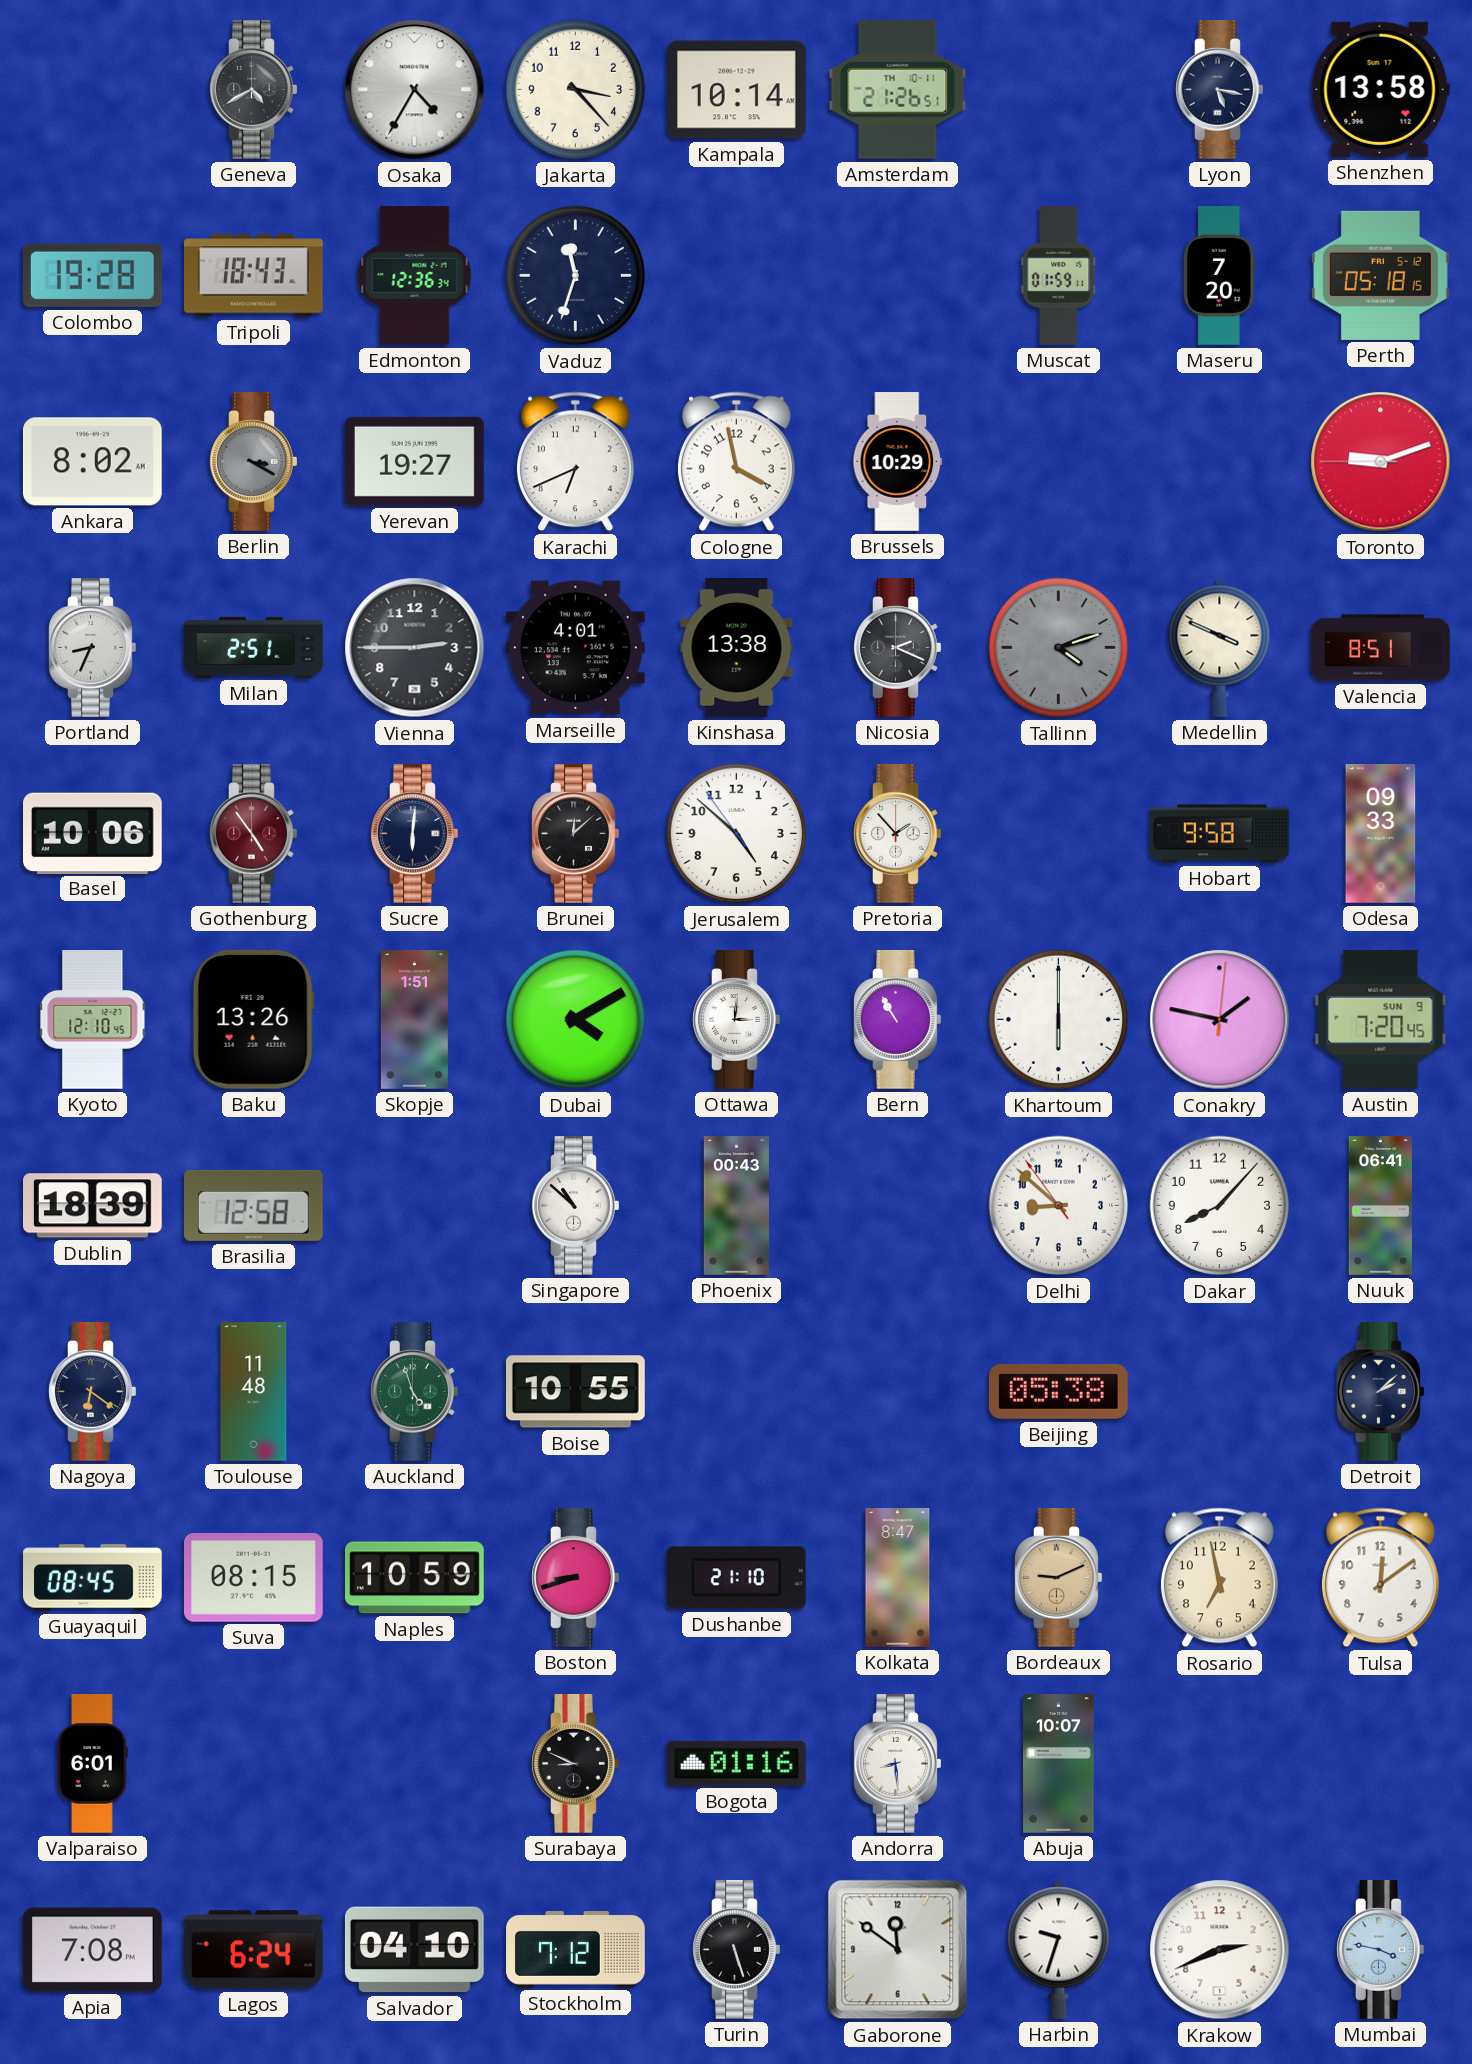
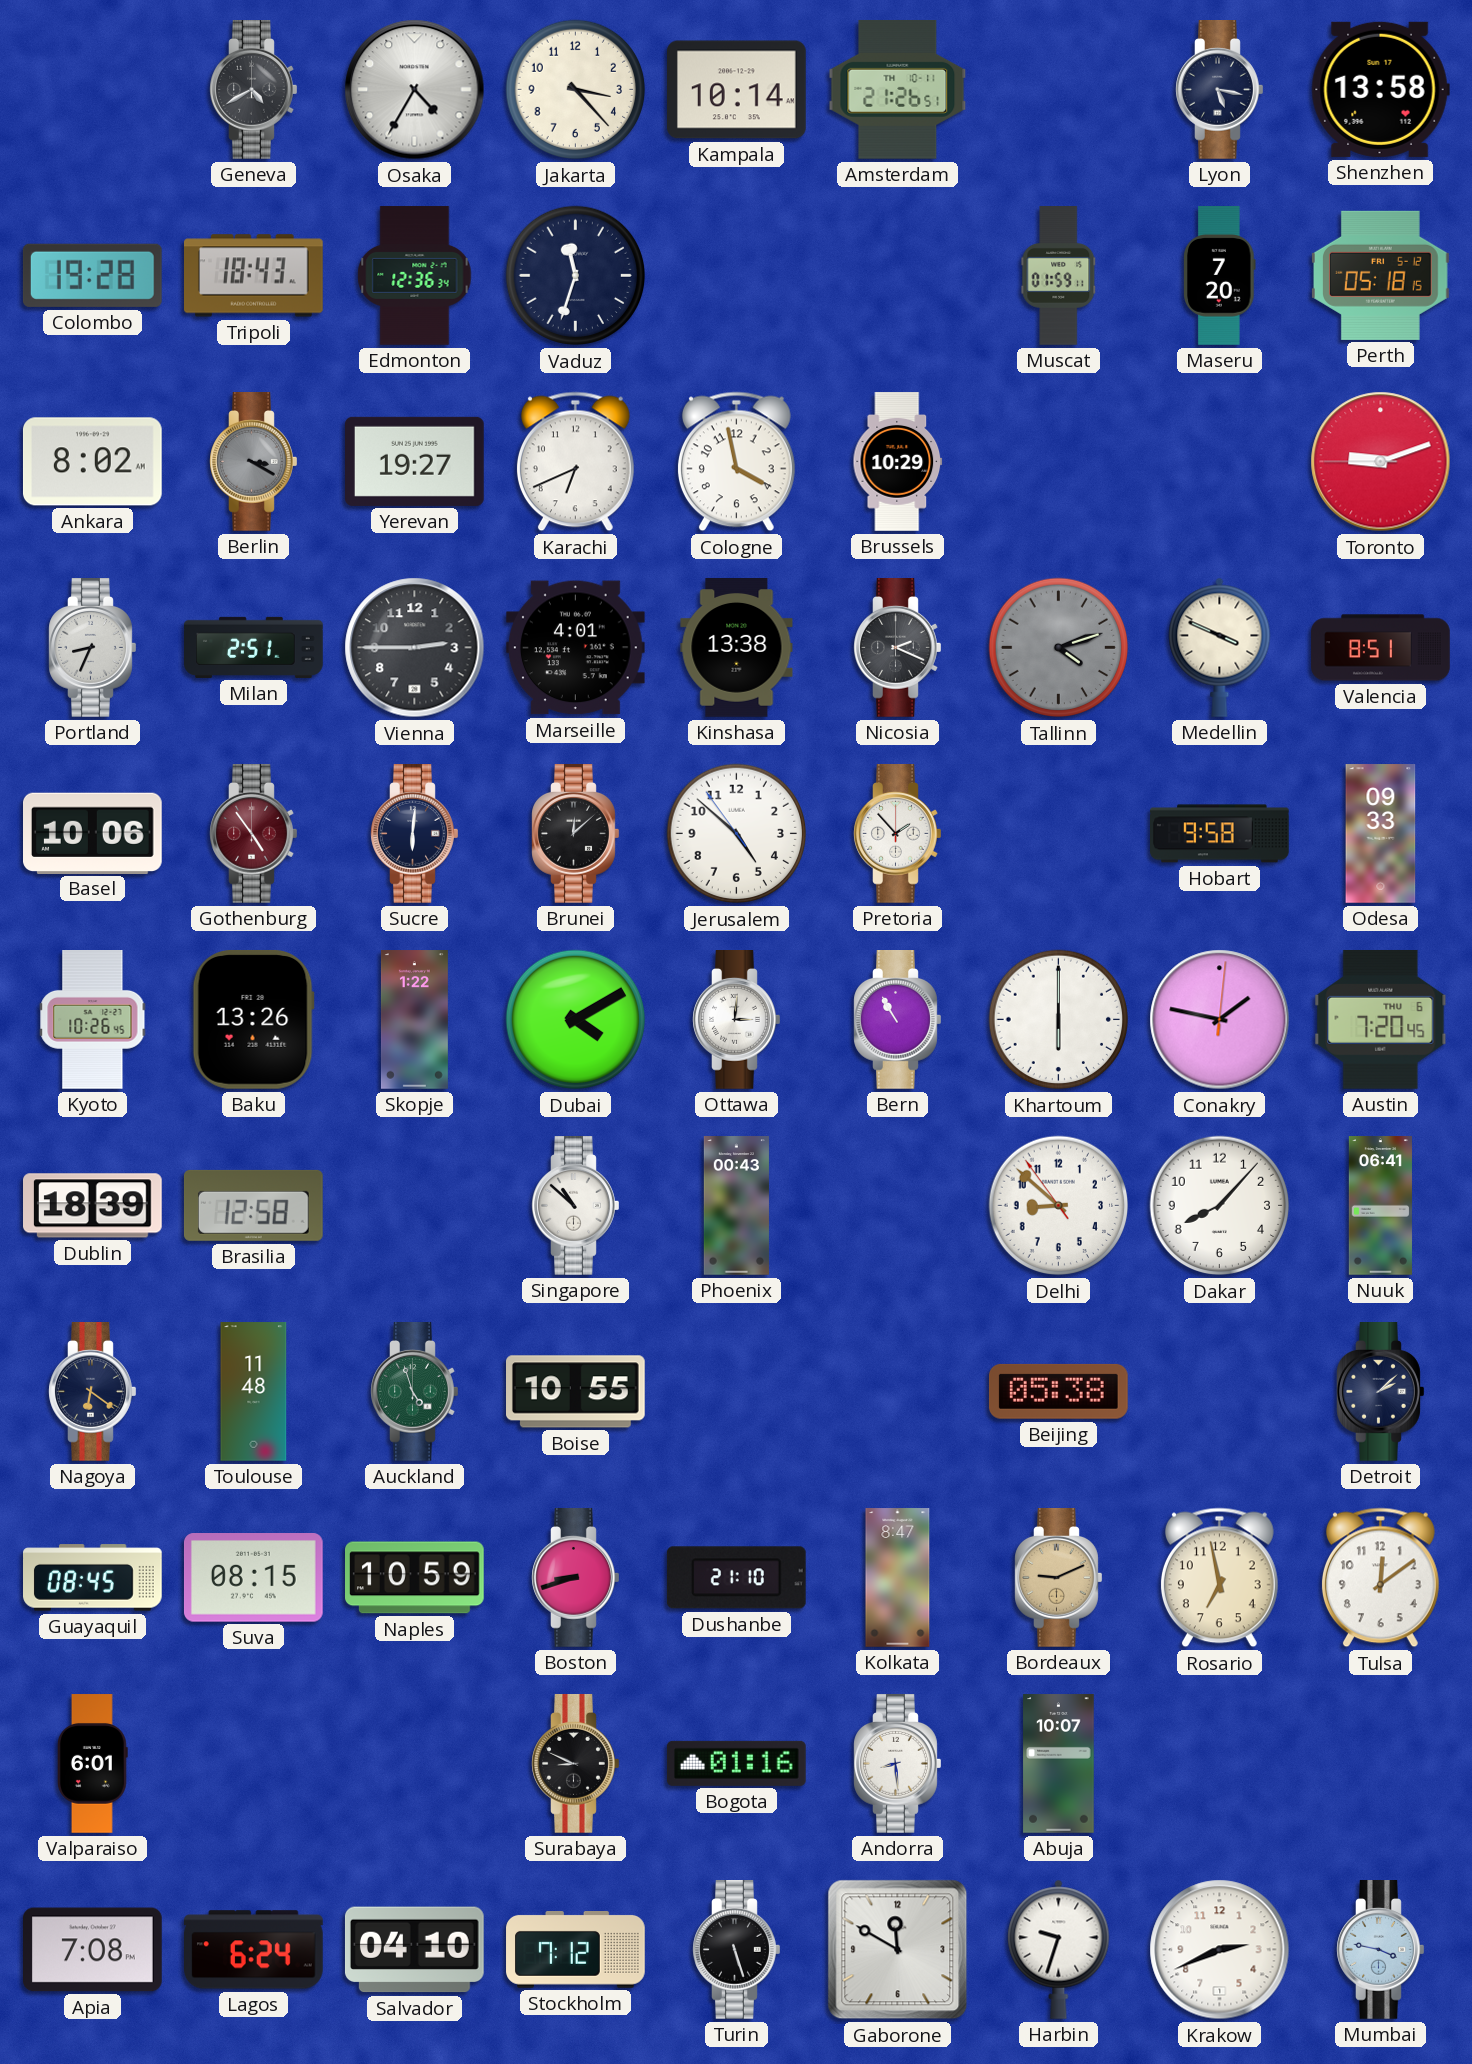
Kyoto: 12:10 -> 10:26
Skopje: 1:51 -> 1:22
Austin date: SUN 9 -> THU 6
Gaborone: 11:51 -> 11:50
